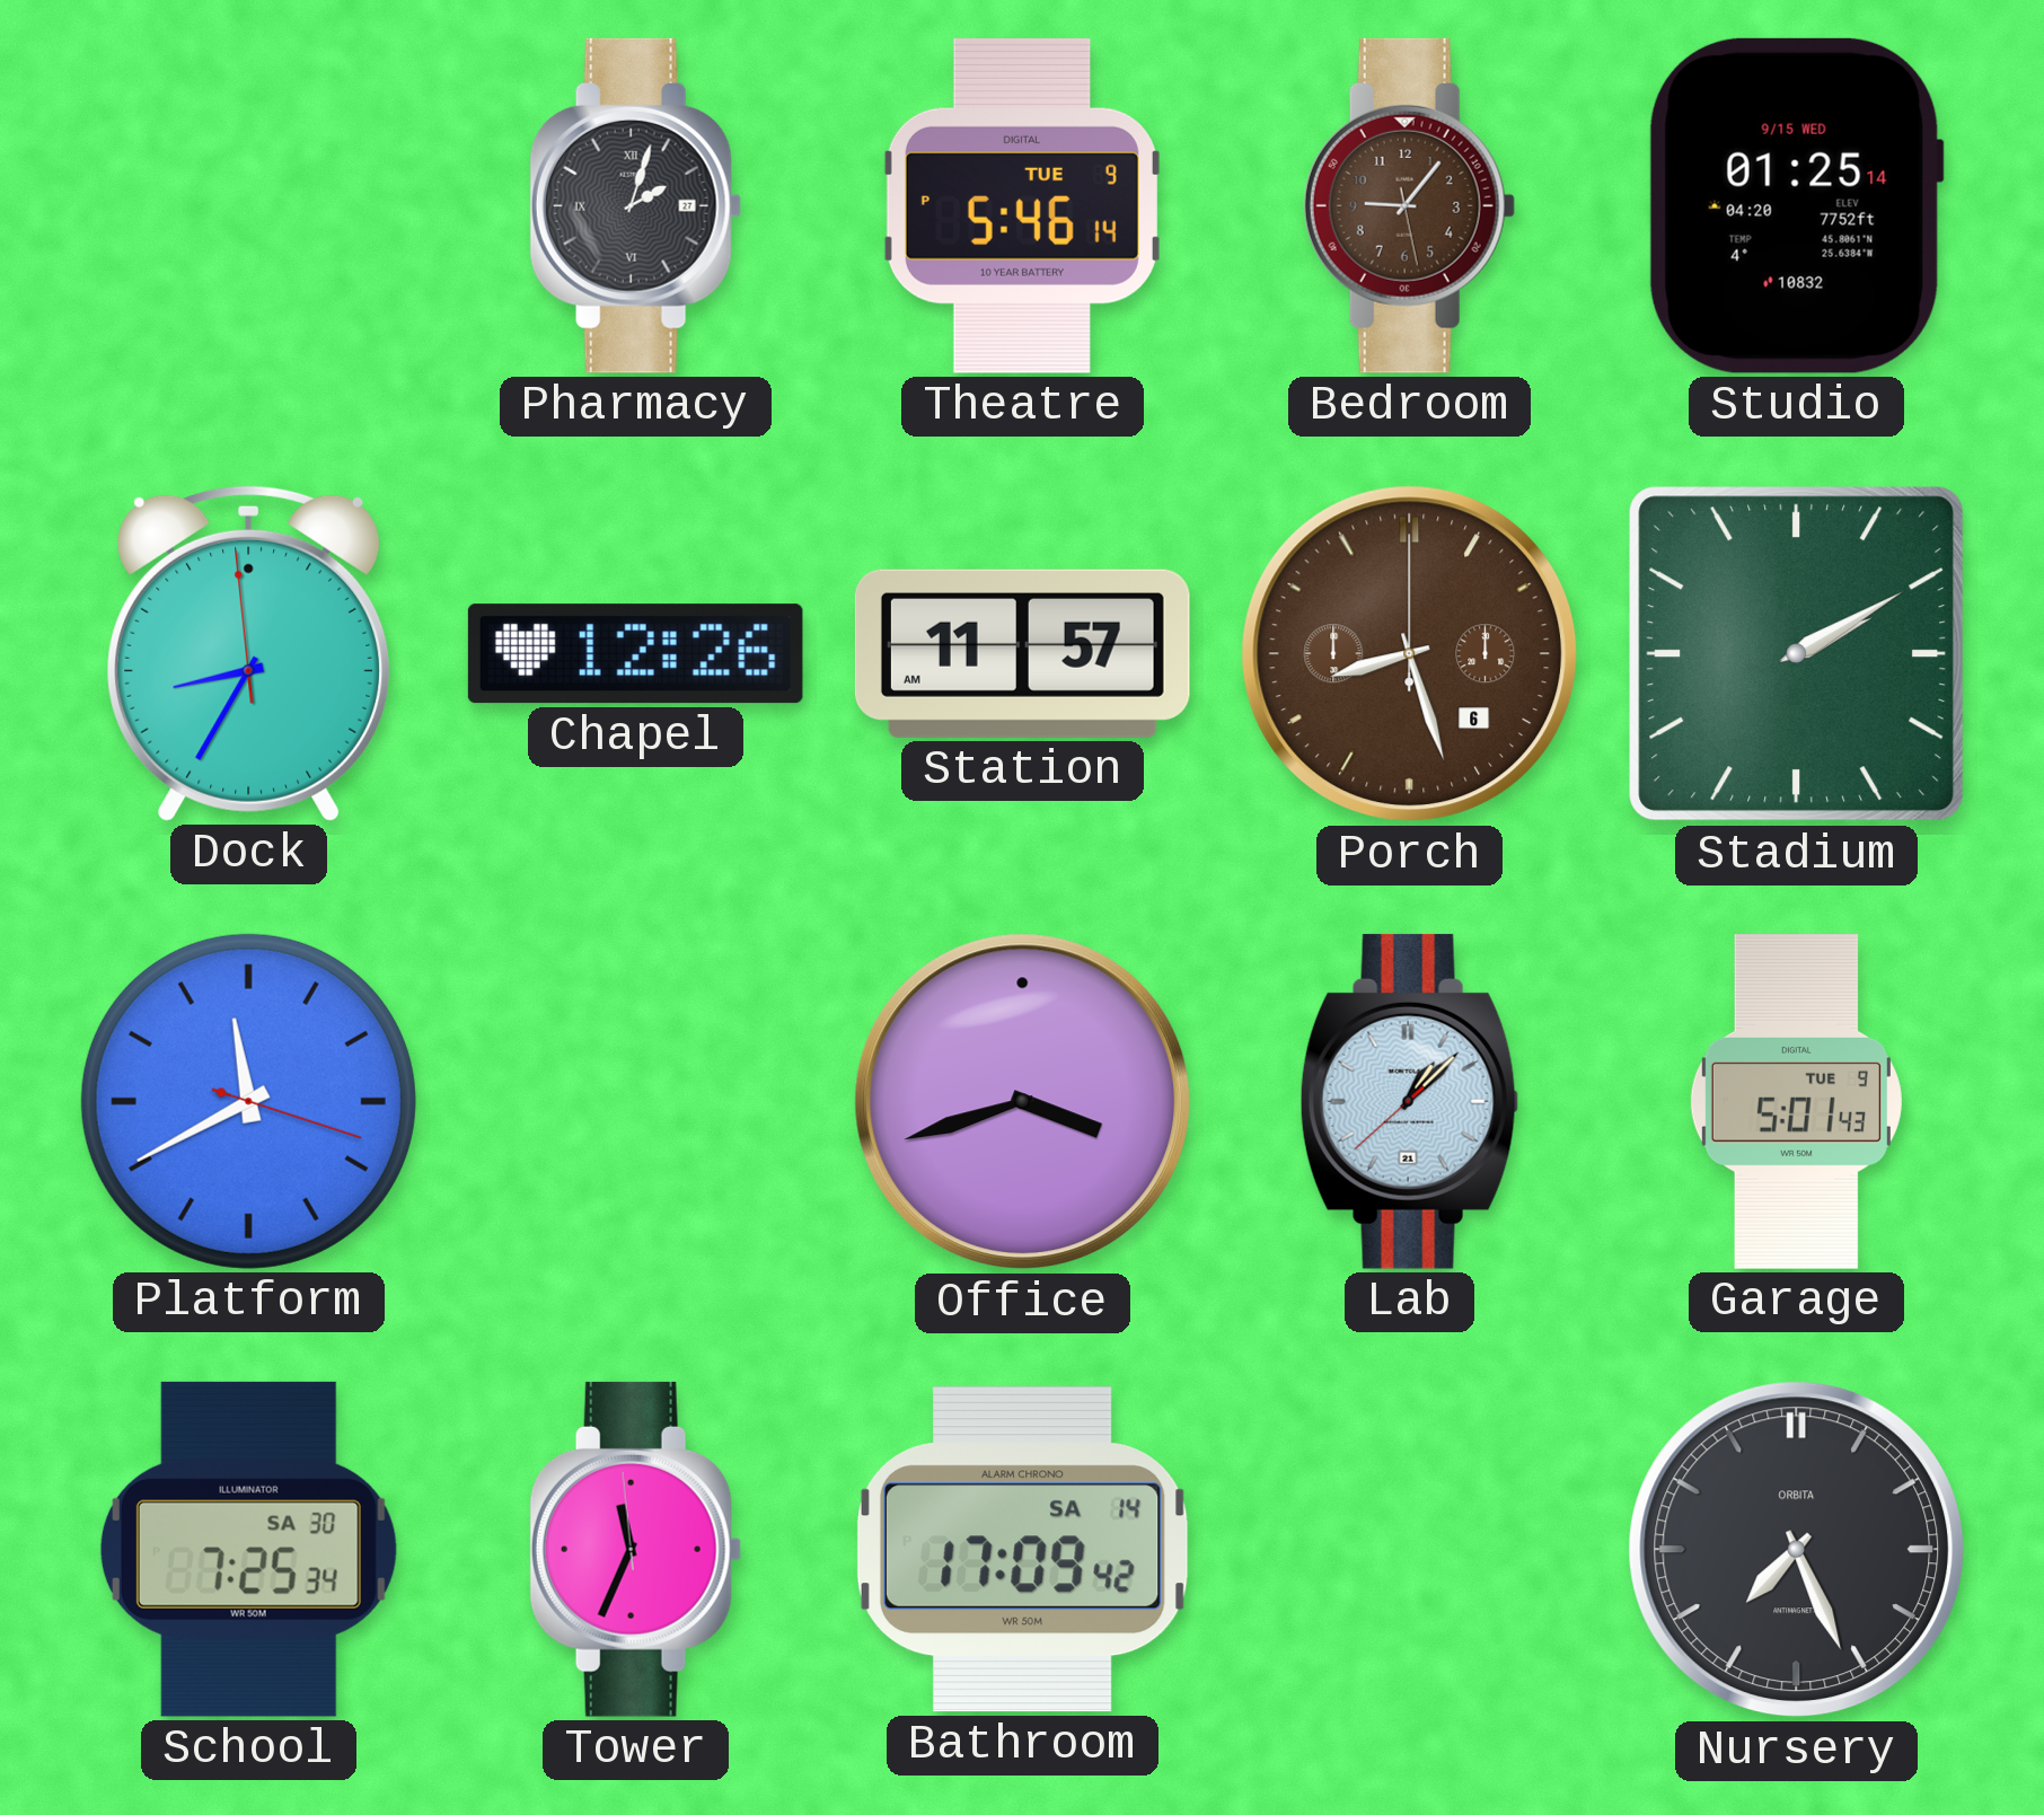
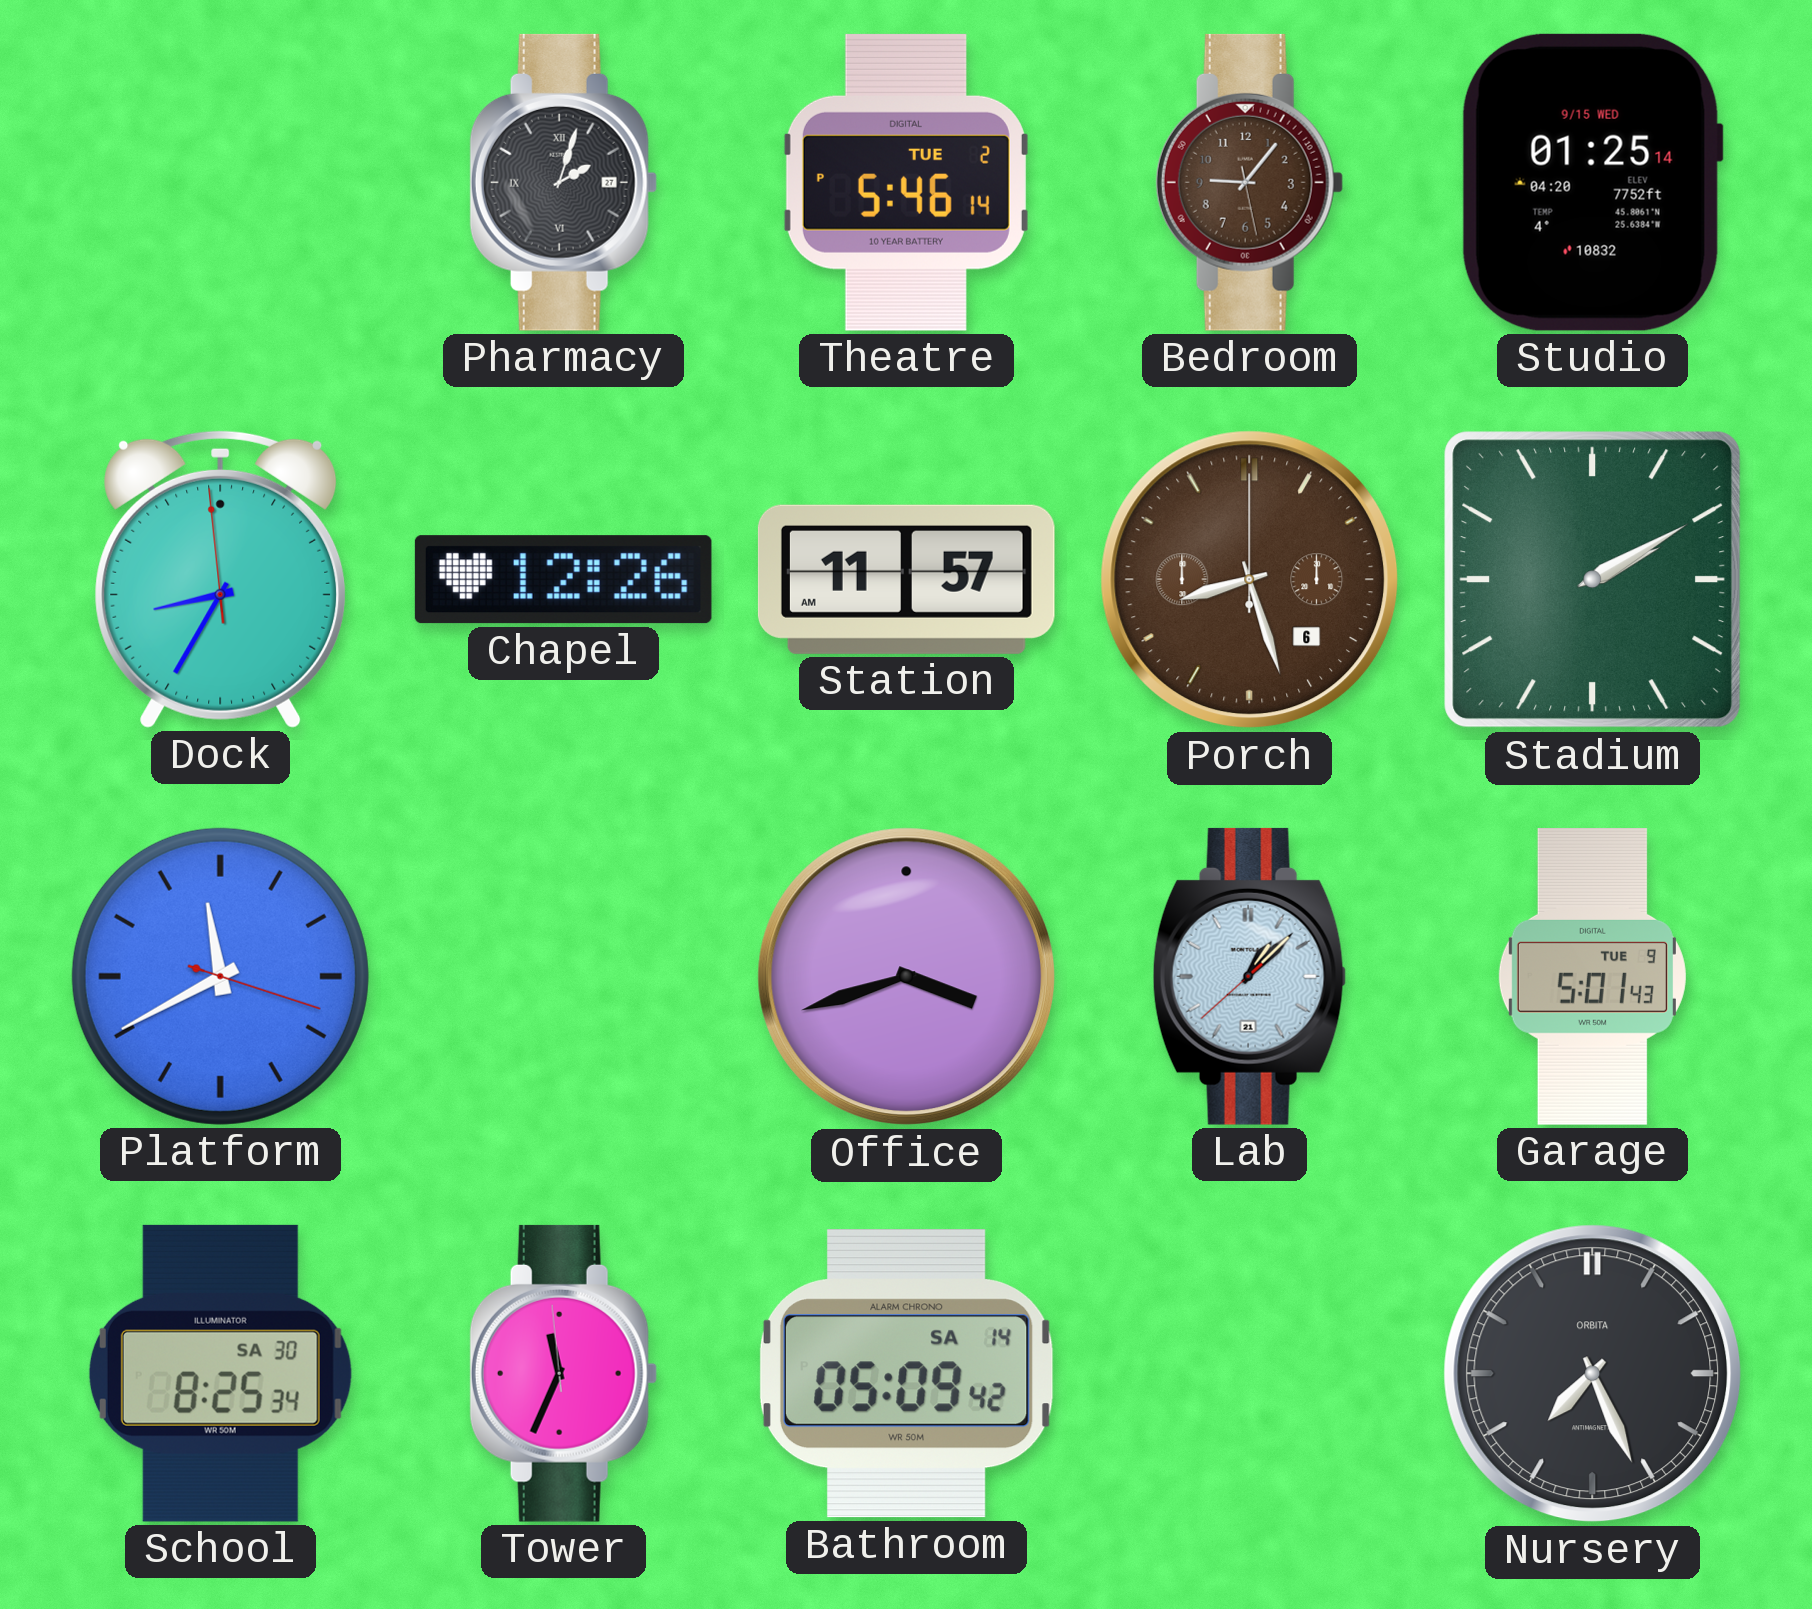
Theatre date: TUE 9 -> TUE 2
School: 7:25 -> 8:25
Bathroom: 17:09 -> 05:09
